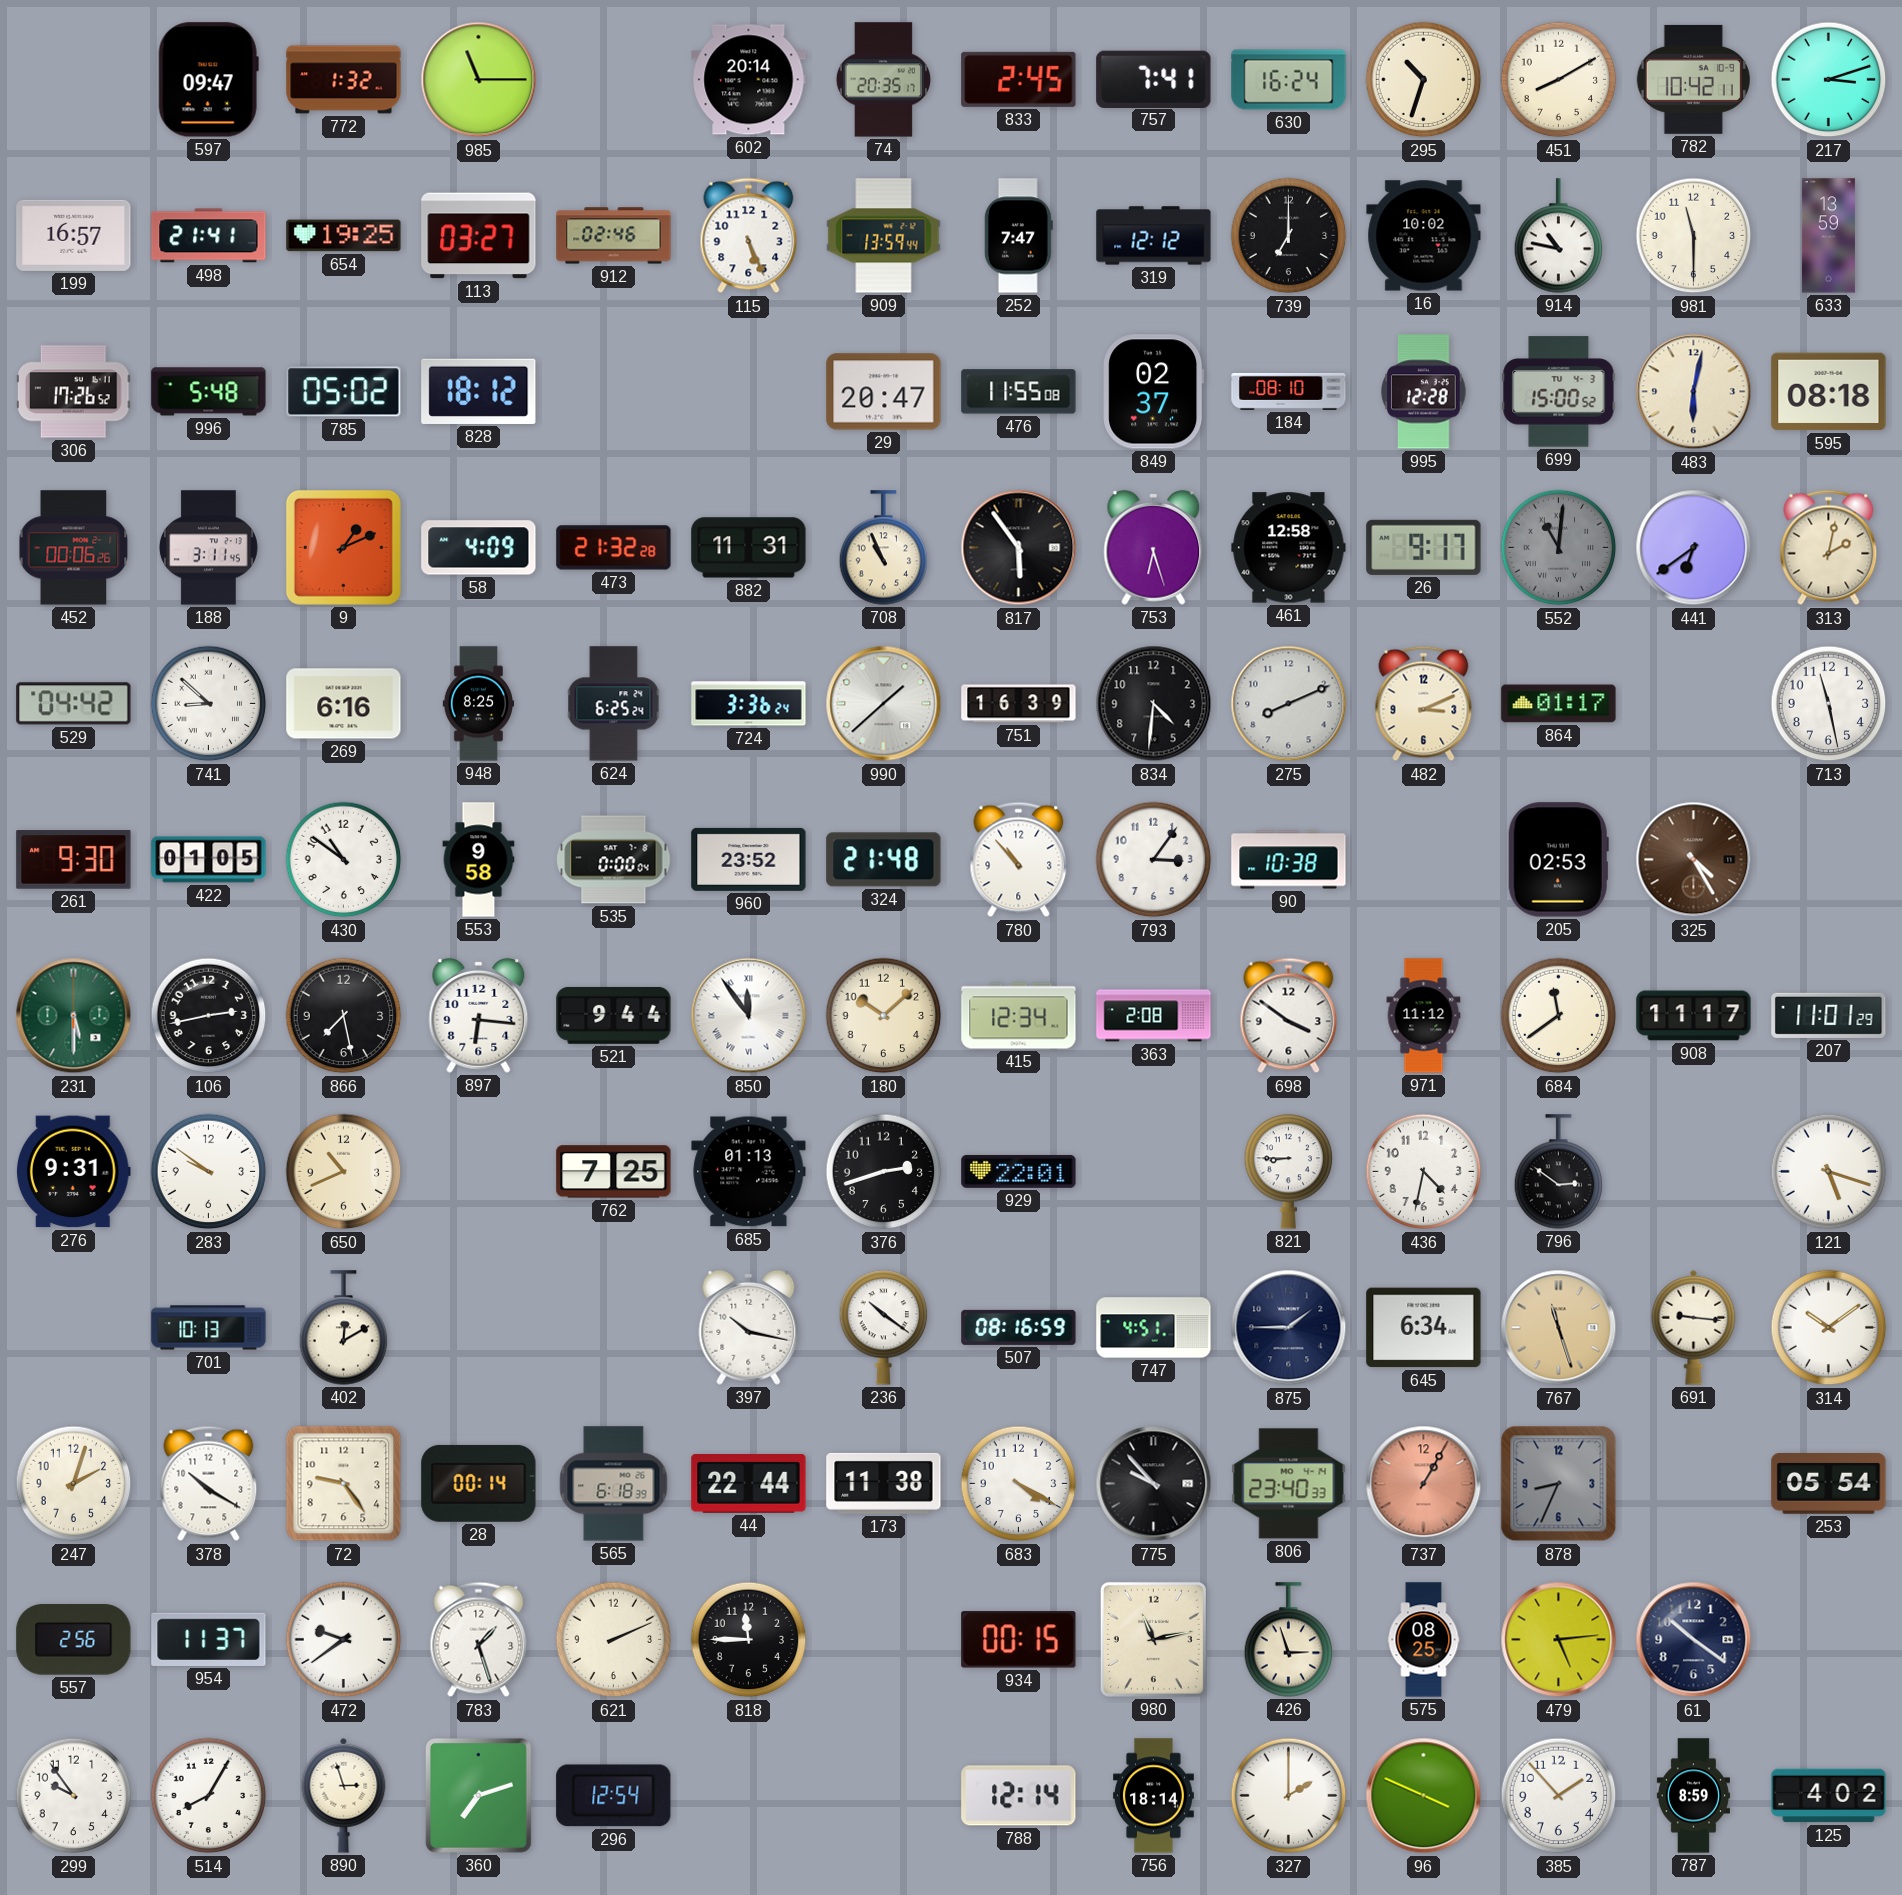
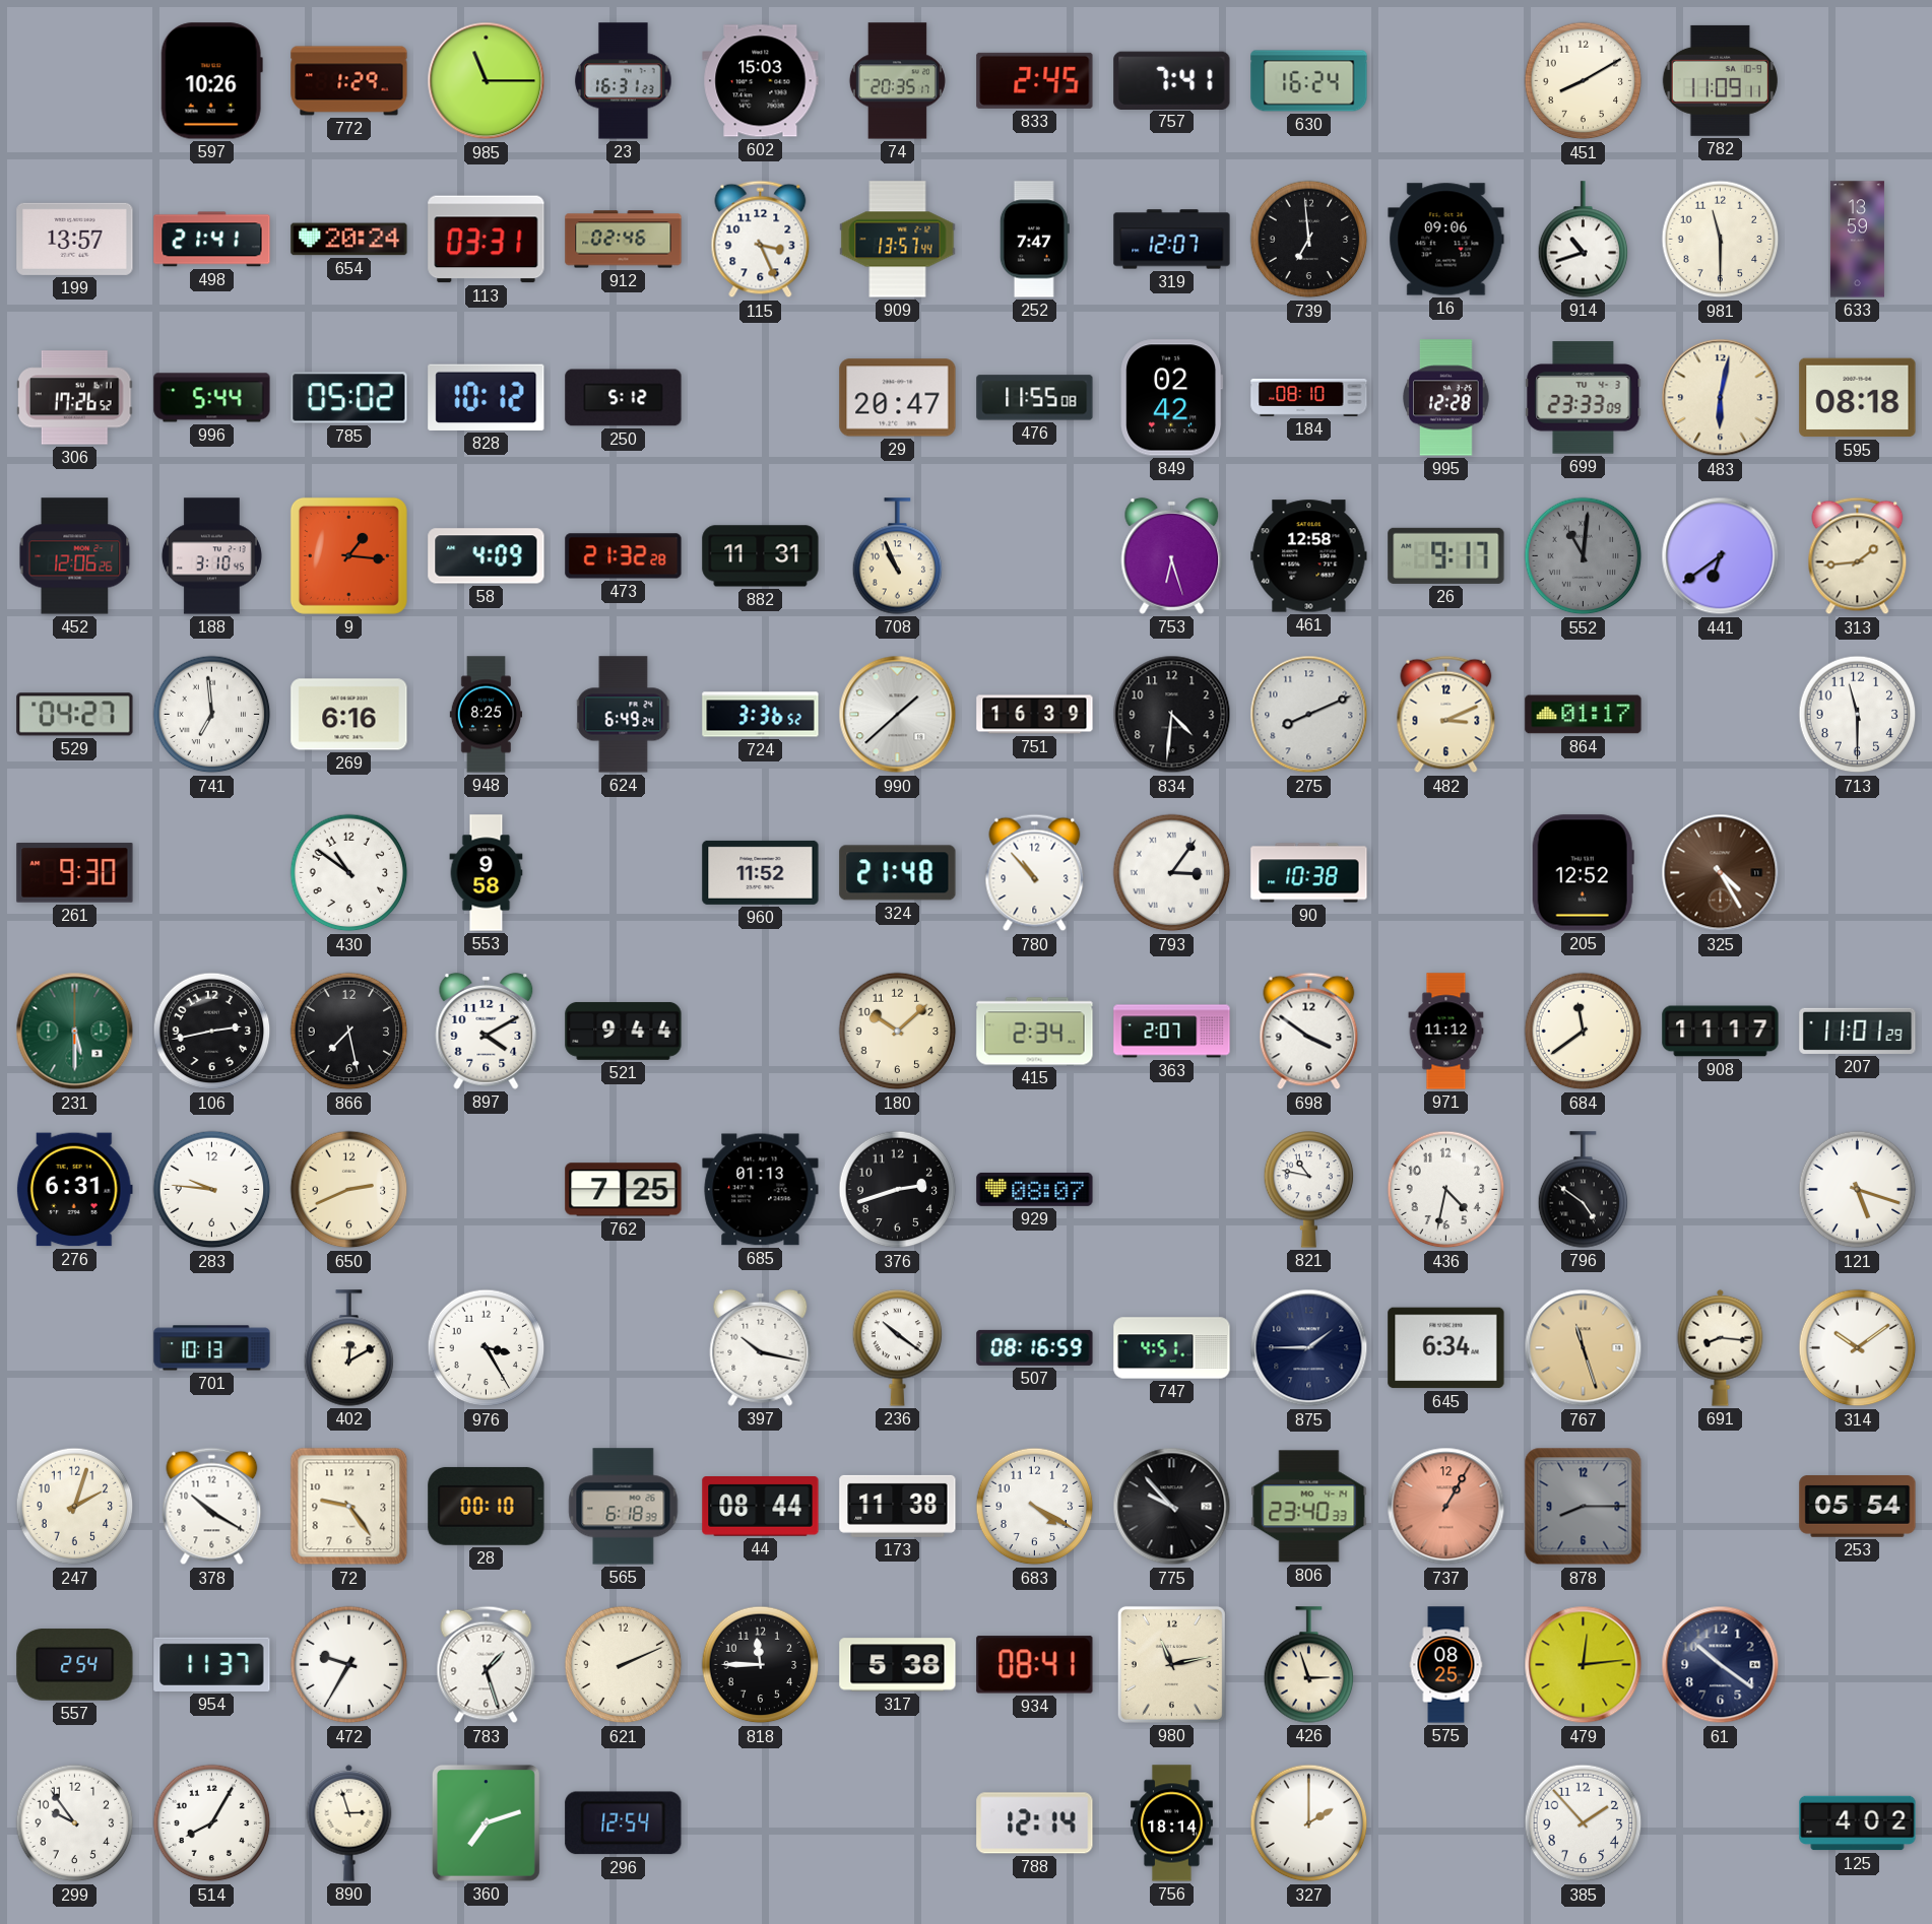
597: 09:47 -> 10:26
772: 1:32 -> 1:29
23: none -> 16:31
602: 20:14 -> 15:03
295: 10:33 -> none
782: 10:42 -> 11:09
217: 3:12 -> none
199: 16:57 -> 13:57
654: 19:25 -> 20:24
113: 03:27 -> 03:31
115: 5:26 -> 3:26
909: 13:59 -> 13:57
319: 12:12 -> 12:07
739: 7:00 -> 6:59
16: 10:02 -> 09:06
914: 10:47 -> 10:42
996: 5:48 -> 5:44
828: 18:12 -> 10:12
250: none -> 5:12
849: 02:37 -> 02:42
699: 15:00 -> 23:33
452: 00:06 -> 12:06
188: 3:11 -> 3:10
9: 1:11 -> 1:16
817: 5:54 -> none
313: 2:02 -> 1:44
529: 04:42 -> 04:27
741: 8:52 -> 6:59
624: 6:25 -> 6:49
724: 3:36:24 -> 3:36:52
713: 11:28 -> 11:30
422: 01:05 -> none
535: 0:00 -> none
960: 23:52 -> 11:52
793 numerals: Arabic -> Roman
205: 02:53 -> 12:52
897: 6:16 -> 4:10
850: 11:54 -> none
415: 12:34 -> 2:34
363: 2:08 -> 2:07
276: 9:31 -> 6:31
283: 9:51 -> 9:46
650: 10:41 -> 2:41
929: 22:01 -> 08:07
821: 8:45 -> 10:47
796: 2:51 -> 4:51
976: none -> 3:25
691: 9:16 -> 8:16
28: 00:14 -> 00:10
44: 22:44 -> 08:44
878: 8:34 -> 8:15
557: 2:56 -> 2:54
472: 9:39 -> 9:35
317: none -> 5:38
934: 00:15 -> 08:41
479: 5:14 -> 12:14
96: 3:49 -> none
787: 8:59 -> none
